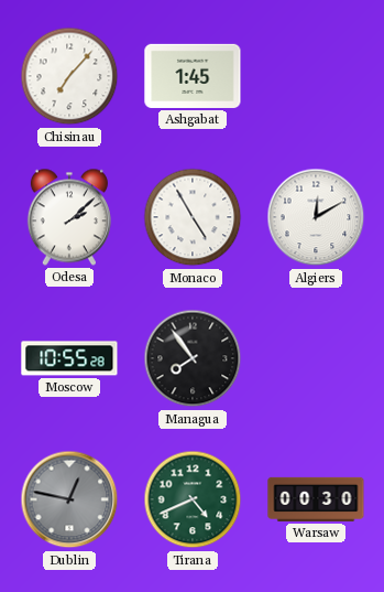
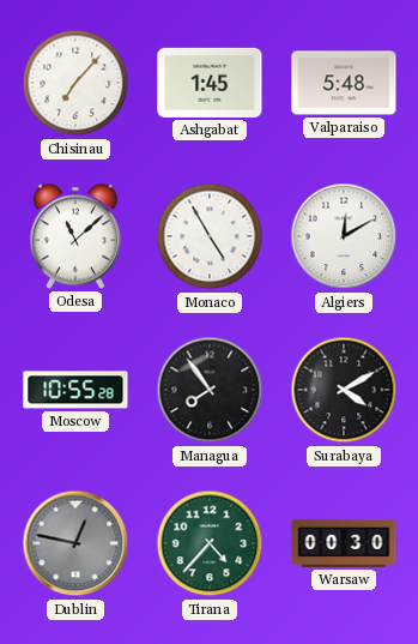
Valparaiso: none -> 5:48
Odesa: 2:08 -> 11:08
Surabaya: none -> 4:10
Tirana: 4:41 -> 4:37
